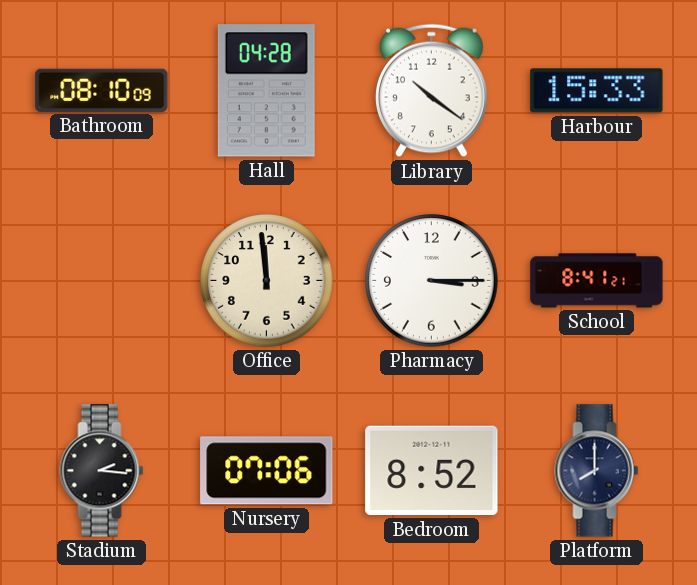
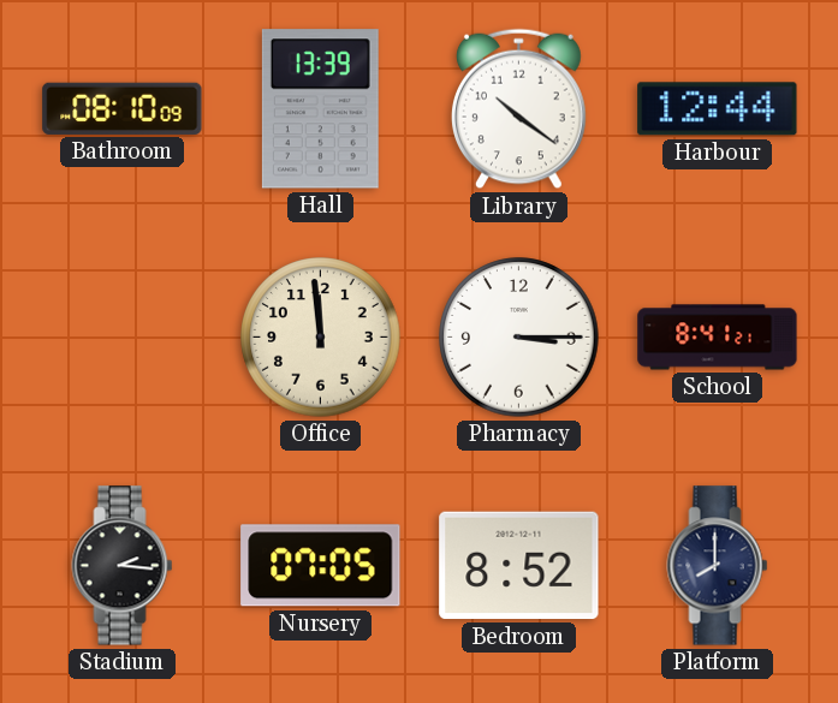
Hall: 04:28 -> 13:39
Harbour: 15:33 -> 12:44
Nursery: 07:06 -> 07:05
